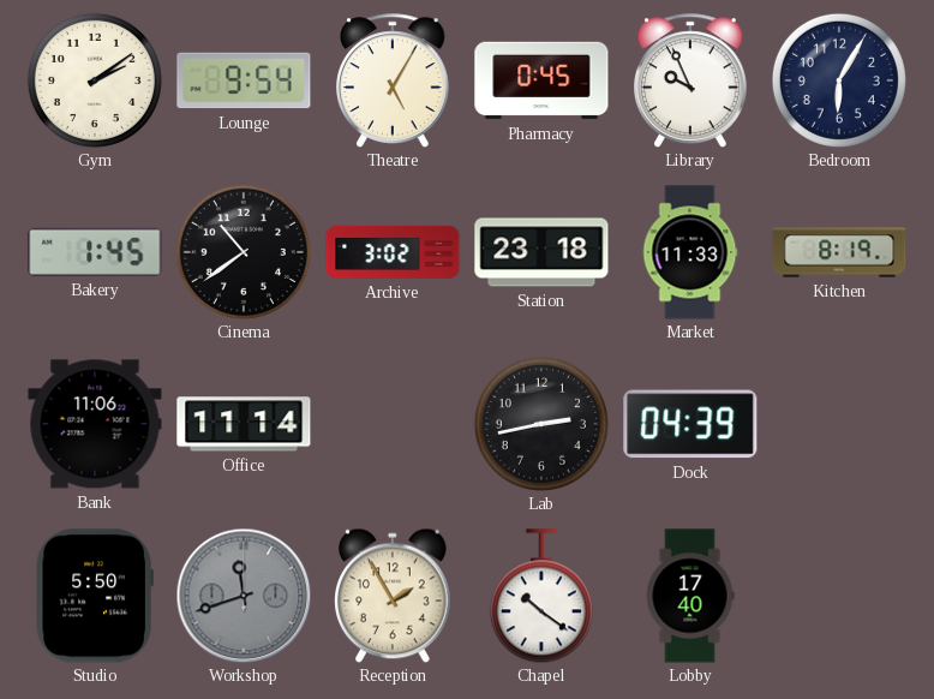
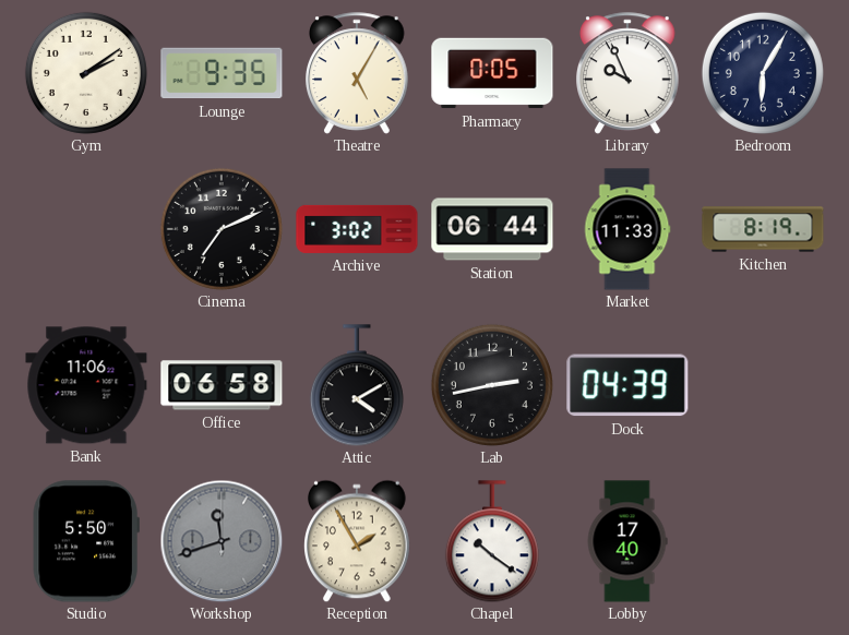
Lounge: 9:54 -> 9:35
Pharmacy: 0:45 -> 0:05
Bakery: 1:45 -> none
Cinema: 10:39 -> 7:11
Station: 23:18 -> 06:44
Office: 11:14 -> 06:58
Attic: none -> 4:10
